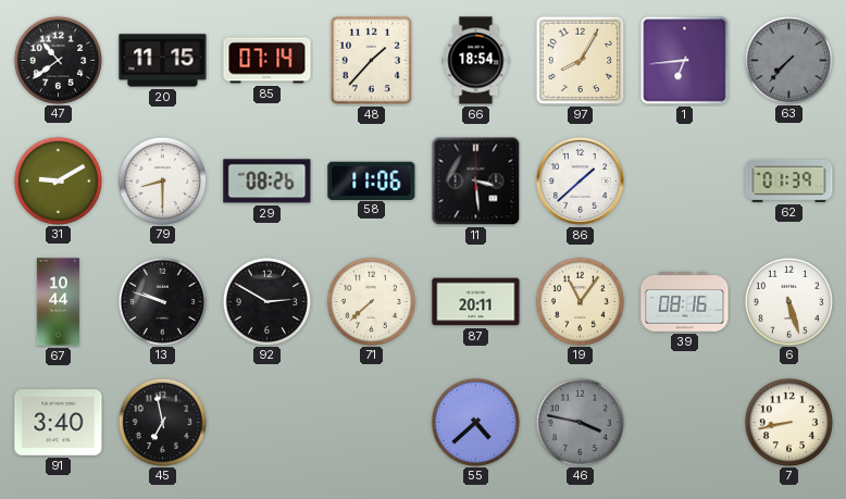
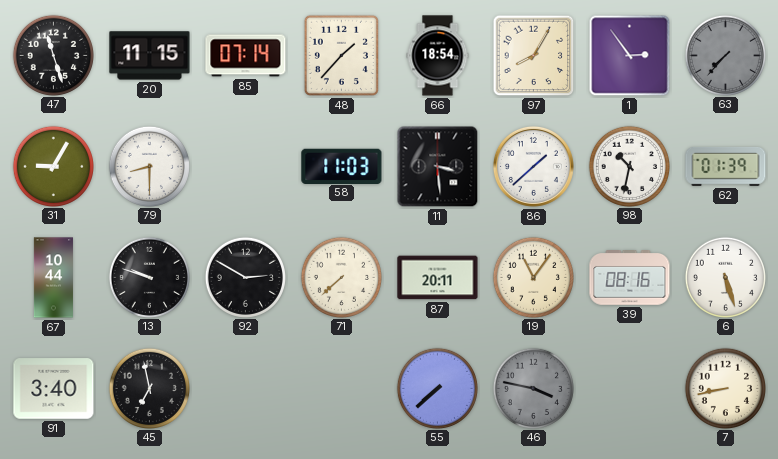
47: 10:39 -> 11:27
1: 6:44 -> 2:54
31: 9:10 -> 9:05
29: 08:26 -> none
58: 11:06 -> 11:03
98: none -> 10:32
55: 4:38 -> 7:38
